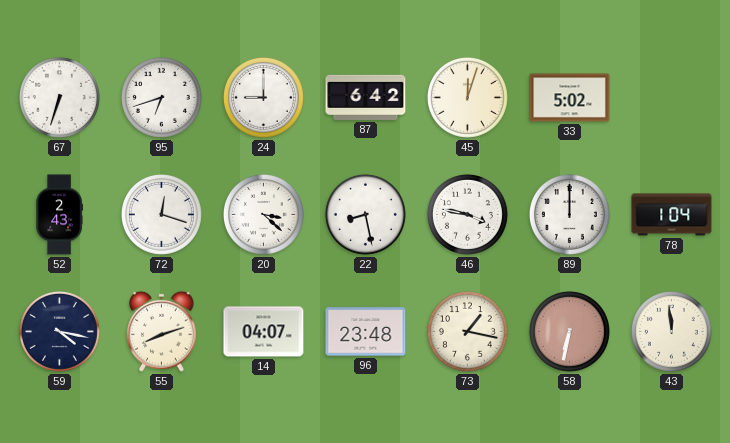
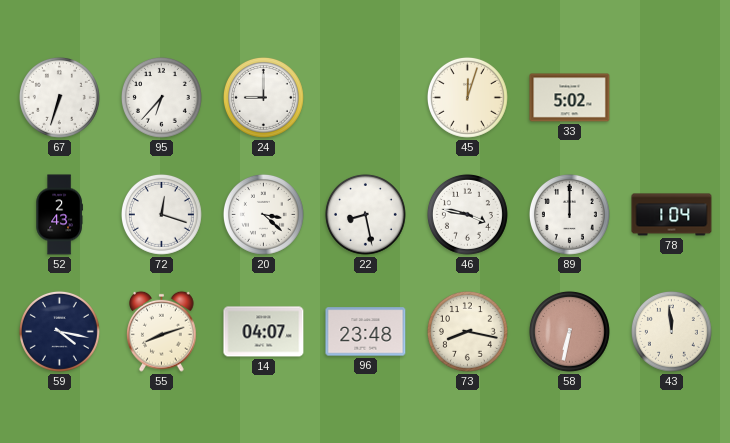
95: 6:42 -> 6:37
87: 6:42 -> none
73: 1:17 -> 8:17
